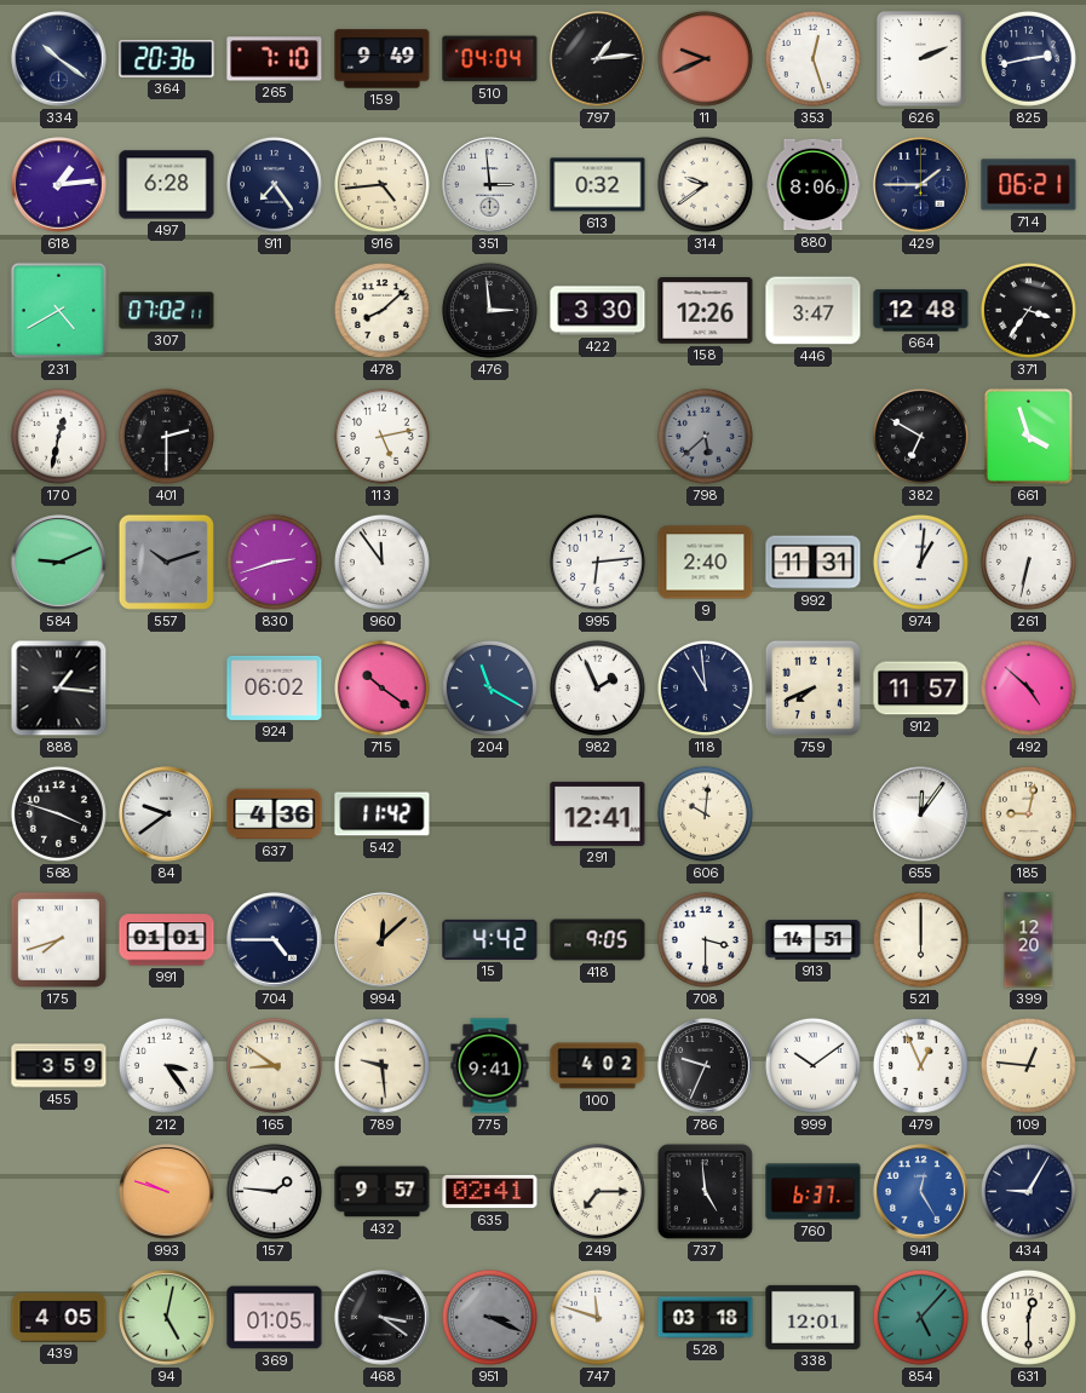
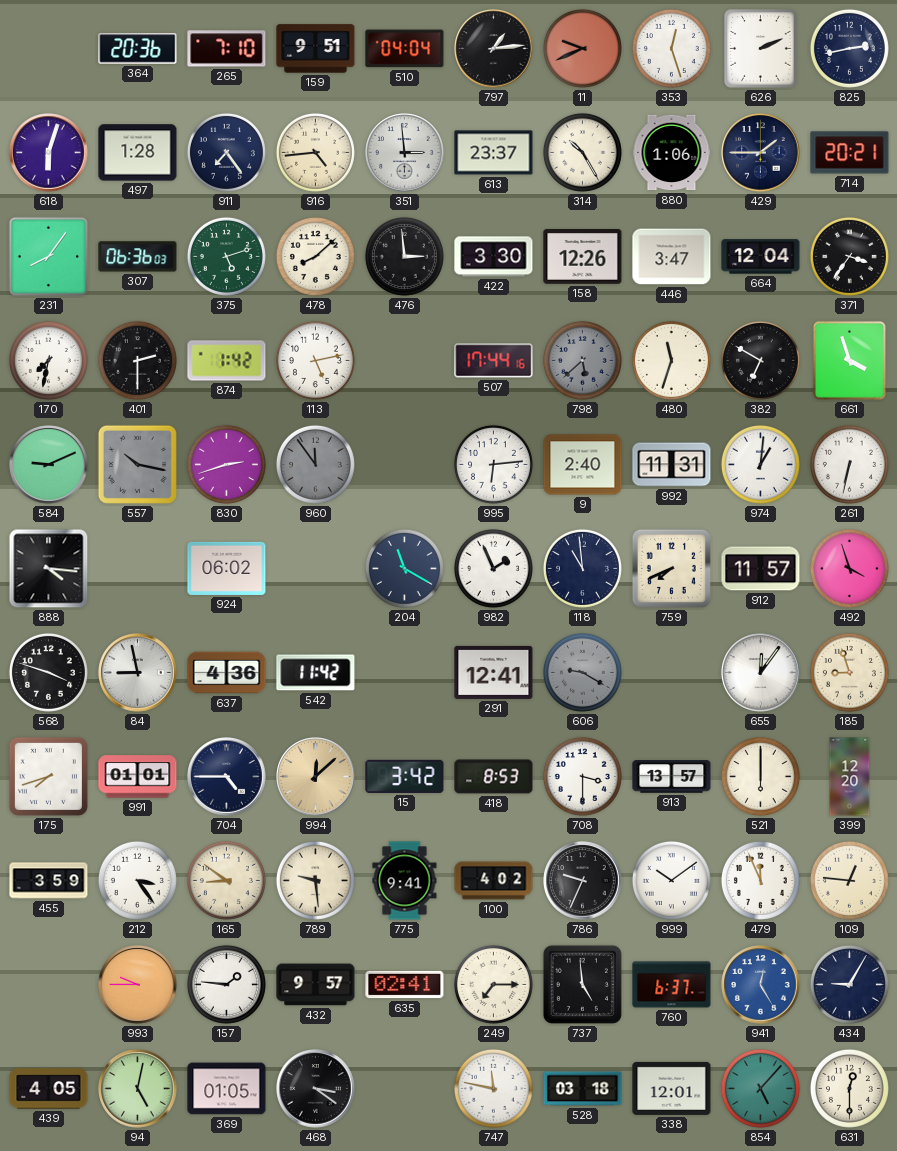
334: 10:21 -> none
159: 9:49 -> 9:51
618: 1:14 -> 6:03
497: 6:28 -> 1:28
613: 0:32 -> 23:37
314: 9:39 -> 10:25
880: 8:06 -> 1:06
714: 06:21 -> 20:21
231: 4:40 -> 8:06
307: 07:02 -> 06:36
375: none -> 5:12
664: 12:48 -> 12:04
170: 12:32 -> 7:32
874: none -> 1:42
507: none -> 17:44
480: none -> 11:33
557: 10:12 -> 10:17
960 dial: white -> grey
888: 1:16 -> 4:16
715: 10:21 -> none
492: 4:52 -> 3:57
84: 9:39 -> 8:58
606: 10:01 -> 9:20
606 dial: cream -> grey
185: 9:02 -> 8:57
15: 4:42 -> 3:42
418: 9:05 -> 8:53
913: 14:51 -> 13:57
479: 12:56 -> 11:56
993: 9:48 -> 9:45
951: 3:19 -> none
747: 11:48 -> 11:47
